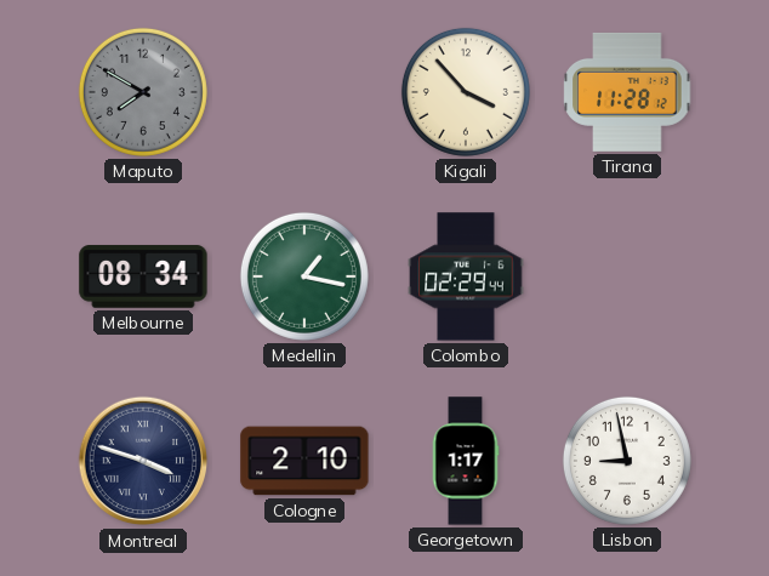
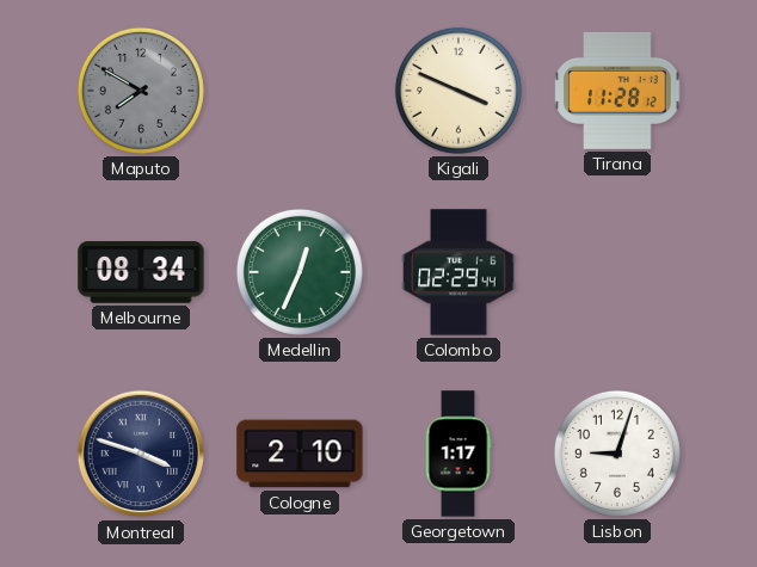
Kigali: 3:53 -> 3:49
Medellin: 1:17 -> 12:34
Lisbon: 8:58 -> 9:03
